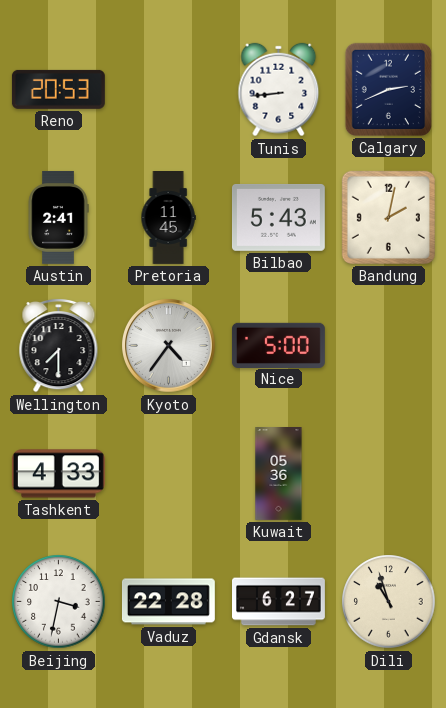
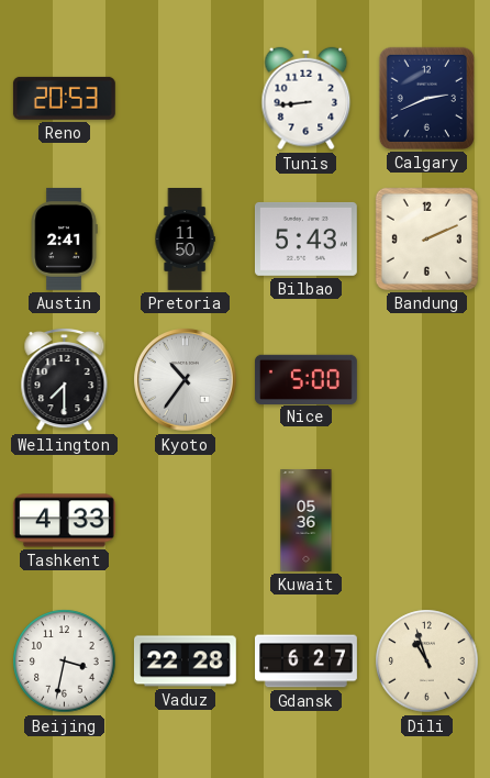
Pretoria: 11:45 -> 11:50
Bandung: 2:02 -> 2:11
Kyoto: 4:36 -> 10:36
